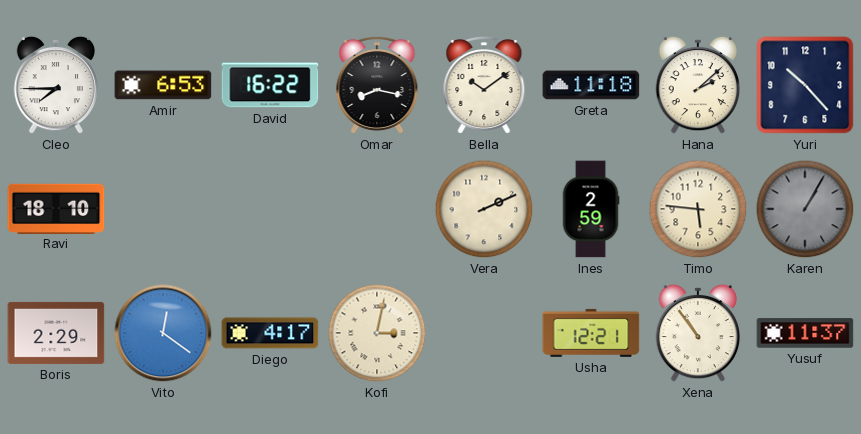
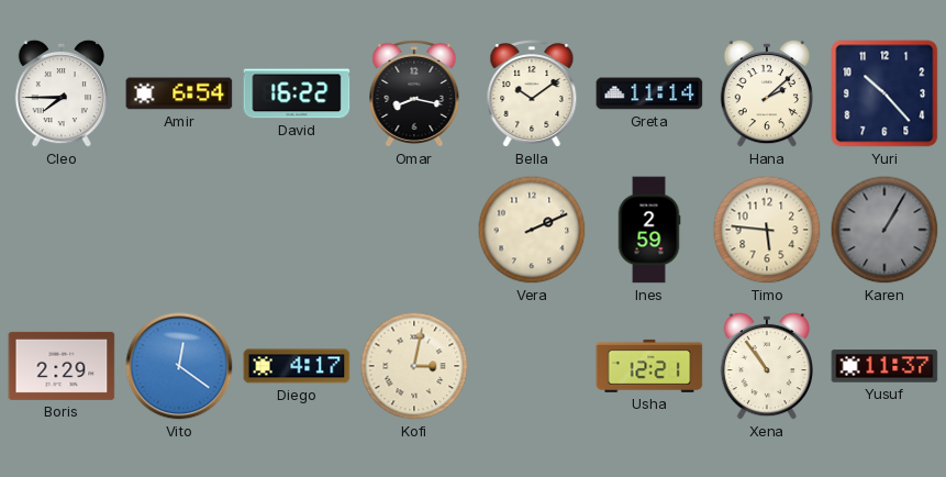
Amir: 6:53 -> 6:54
Greta: 11:18 -> 11:14
Ravi: 18:10 -> none
